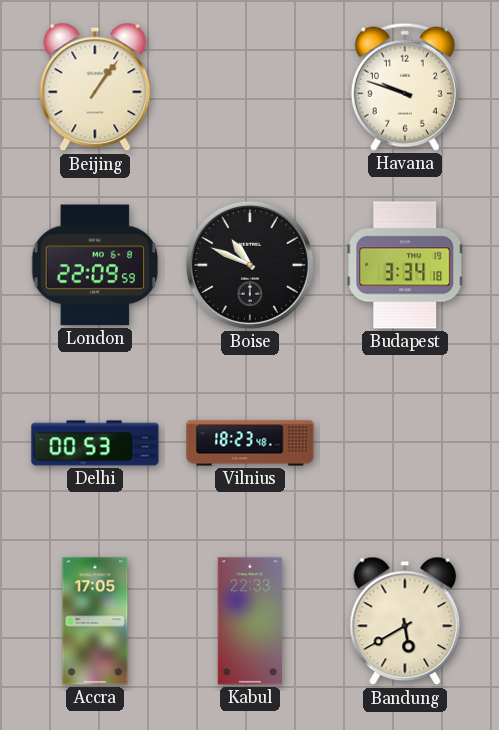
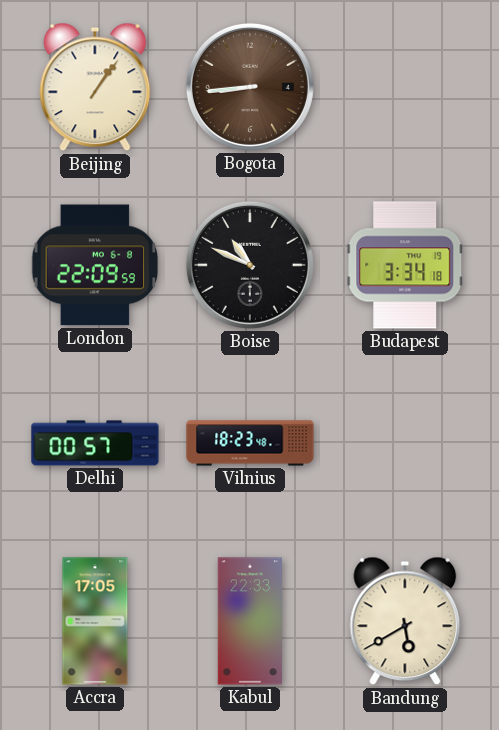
Bogota: none -> 8:44
Havana: 9:48 -> none
Delhi: 00:53 -> 00:57
